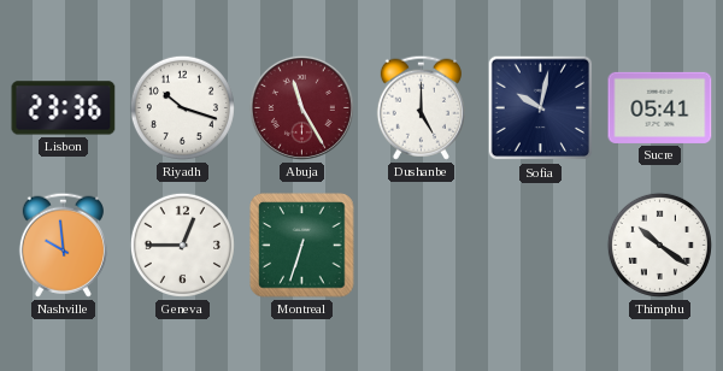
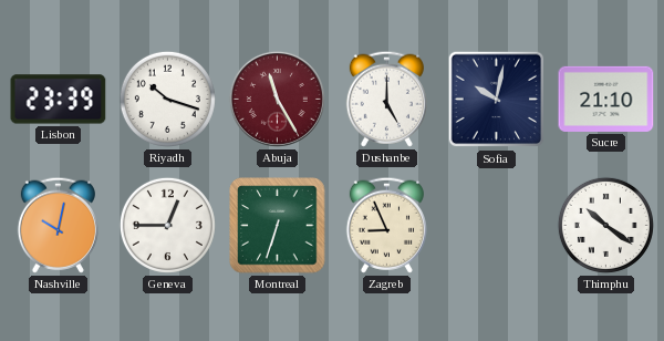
Lisbon: 23:36 -> 23:39
Sucre: 05:41 -> 21:10
Nashville: 9:59 -> 10:02
Zagreb: none -> 8:56
